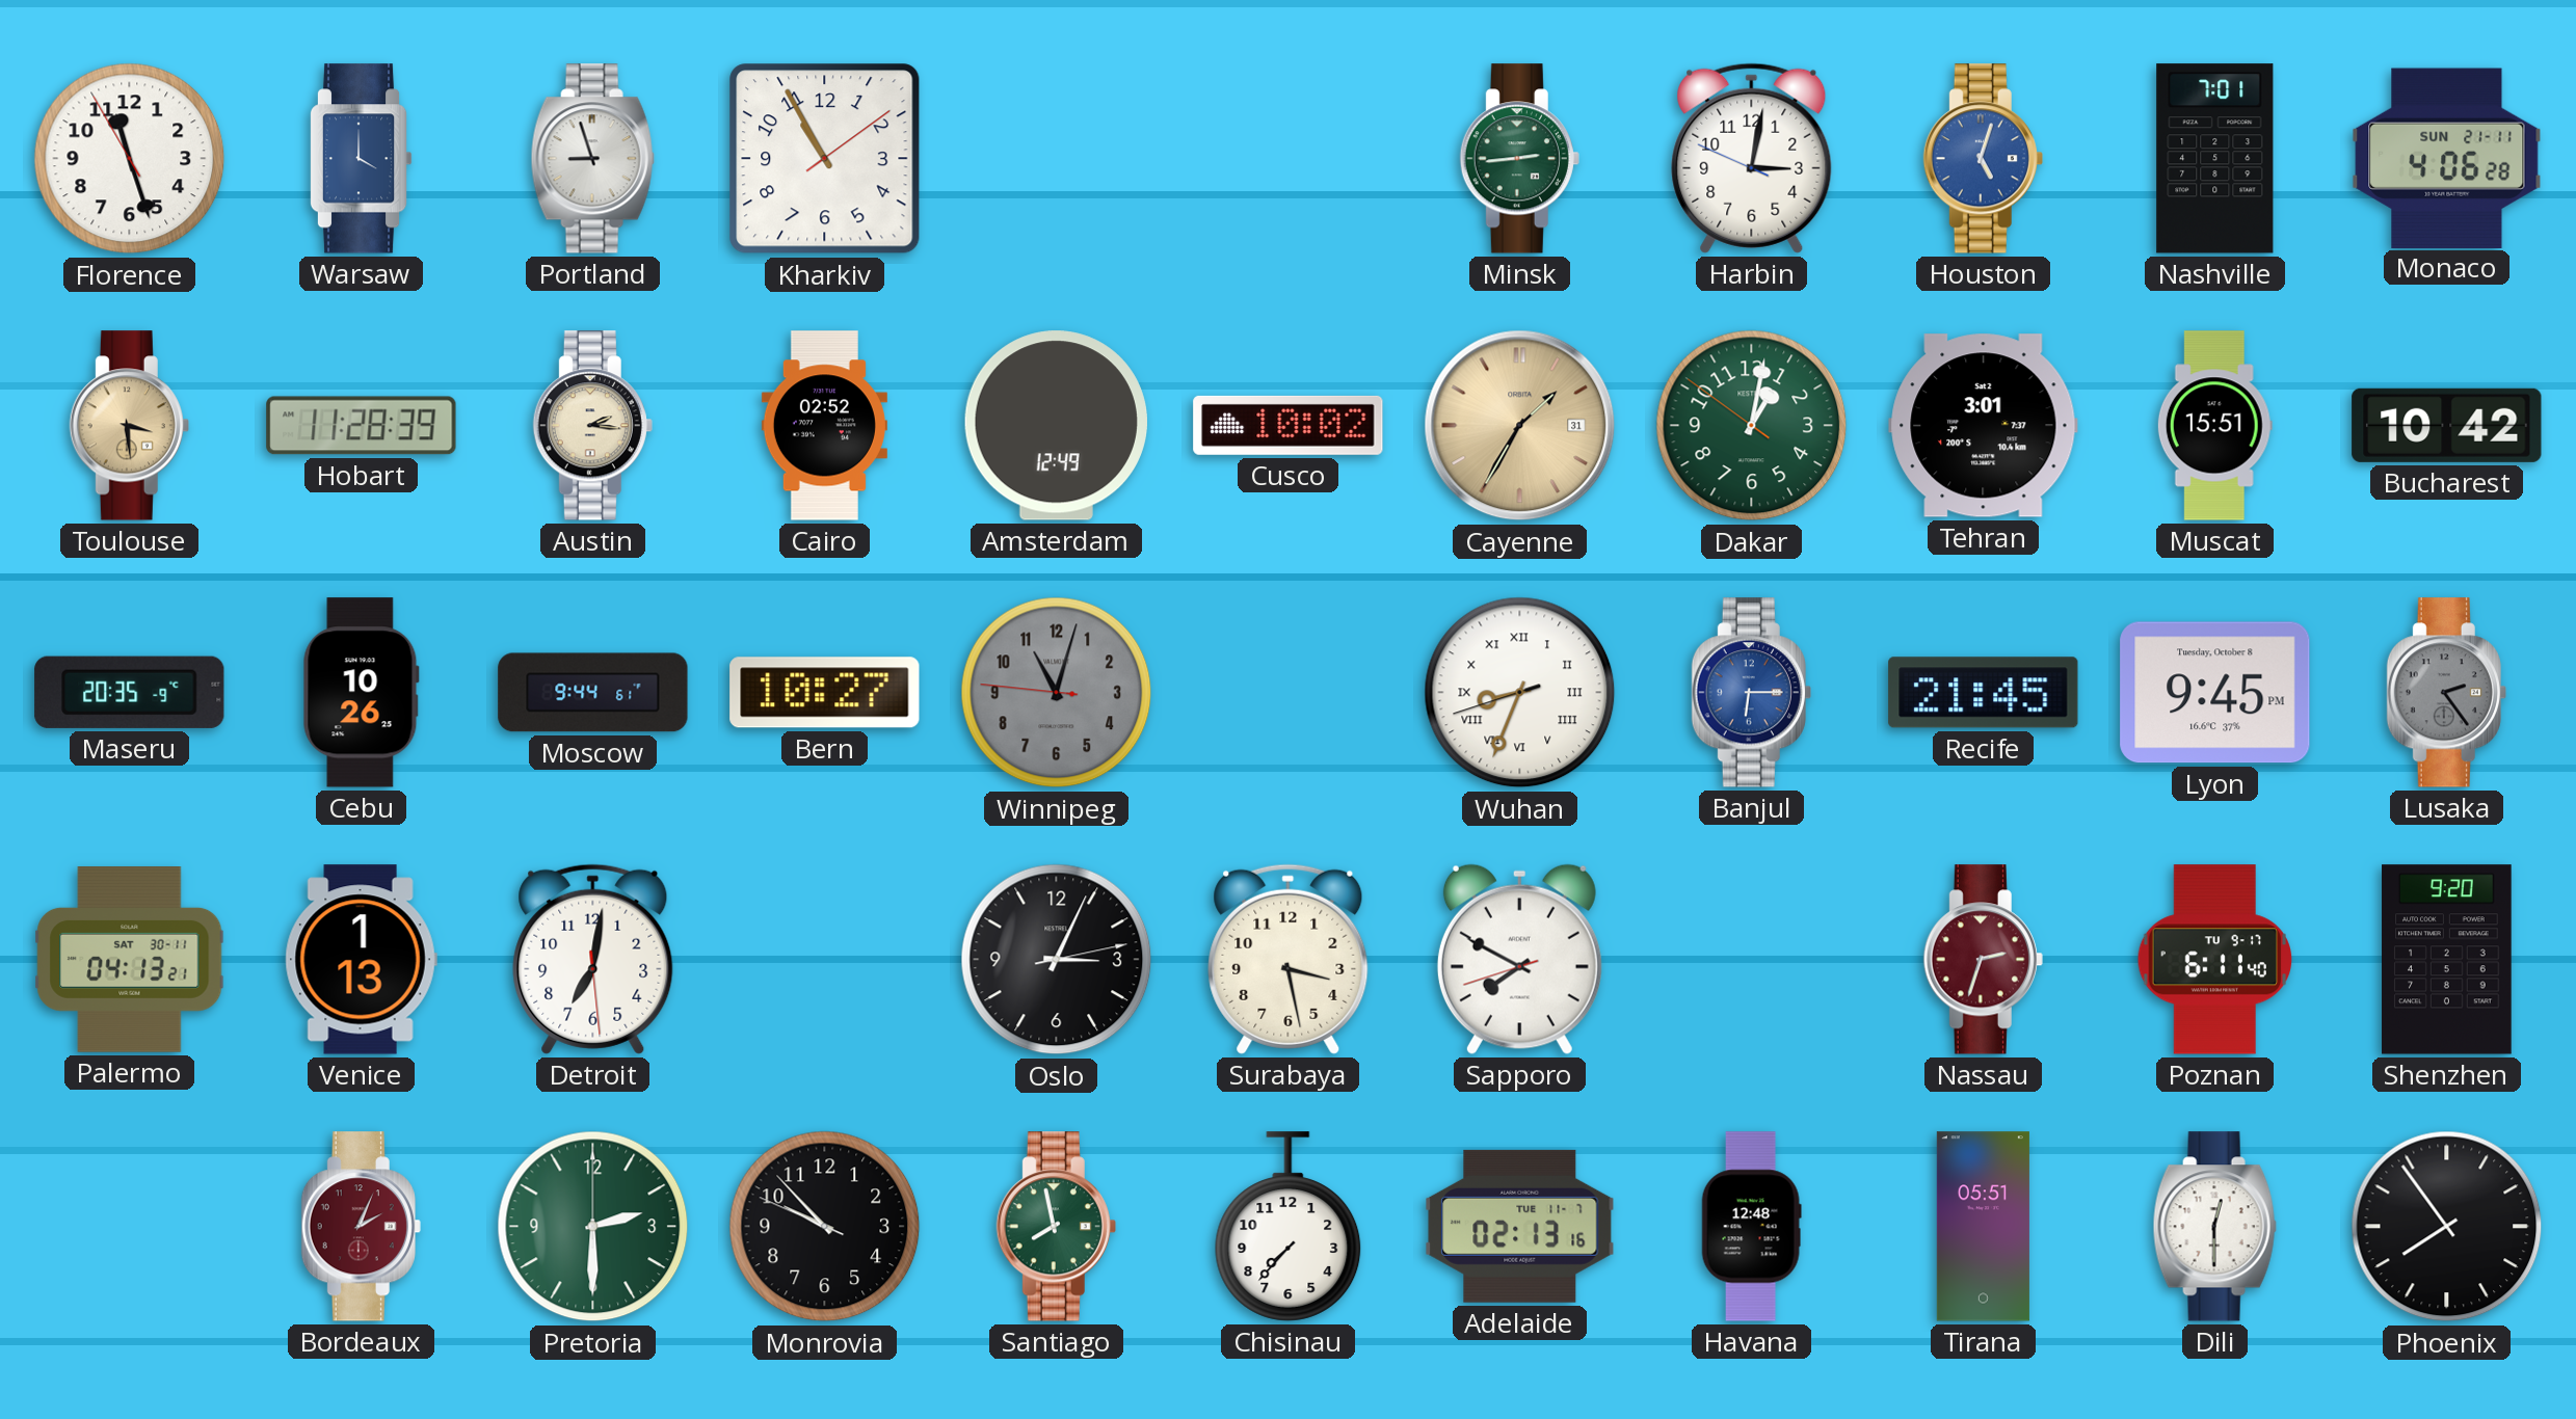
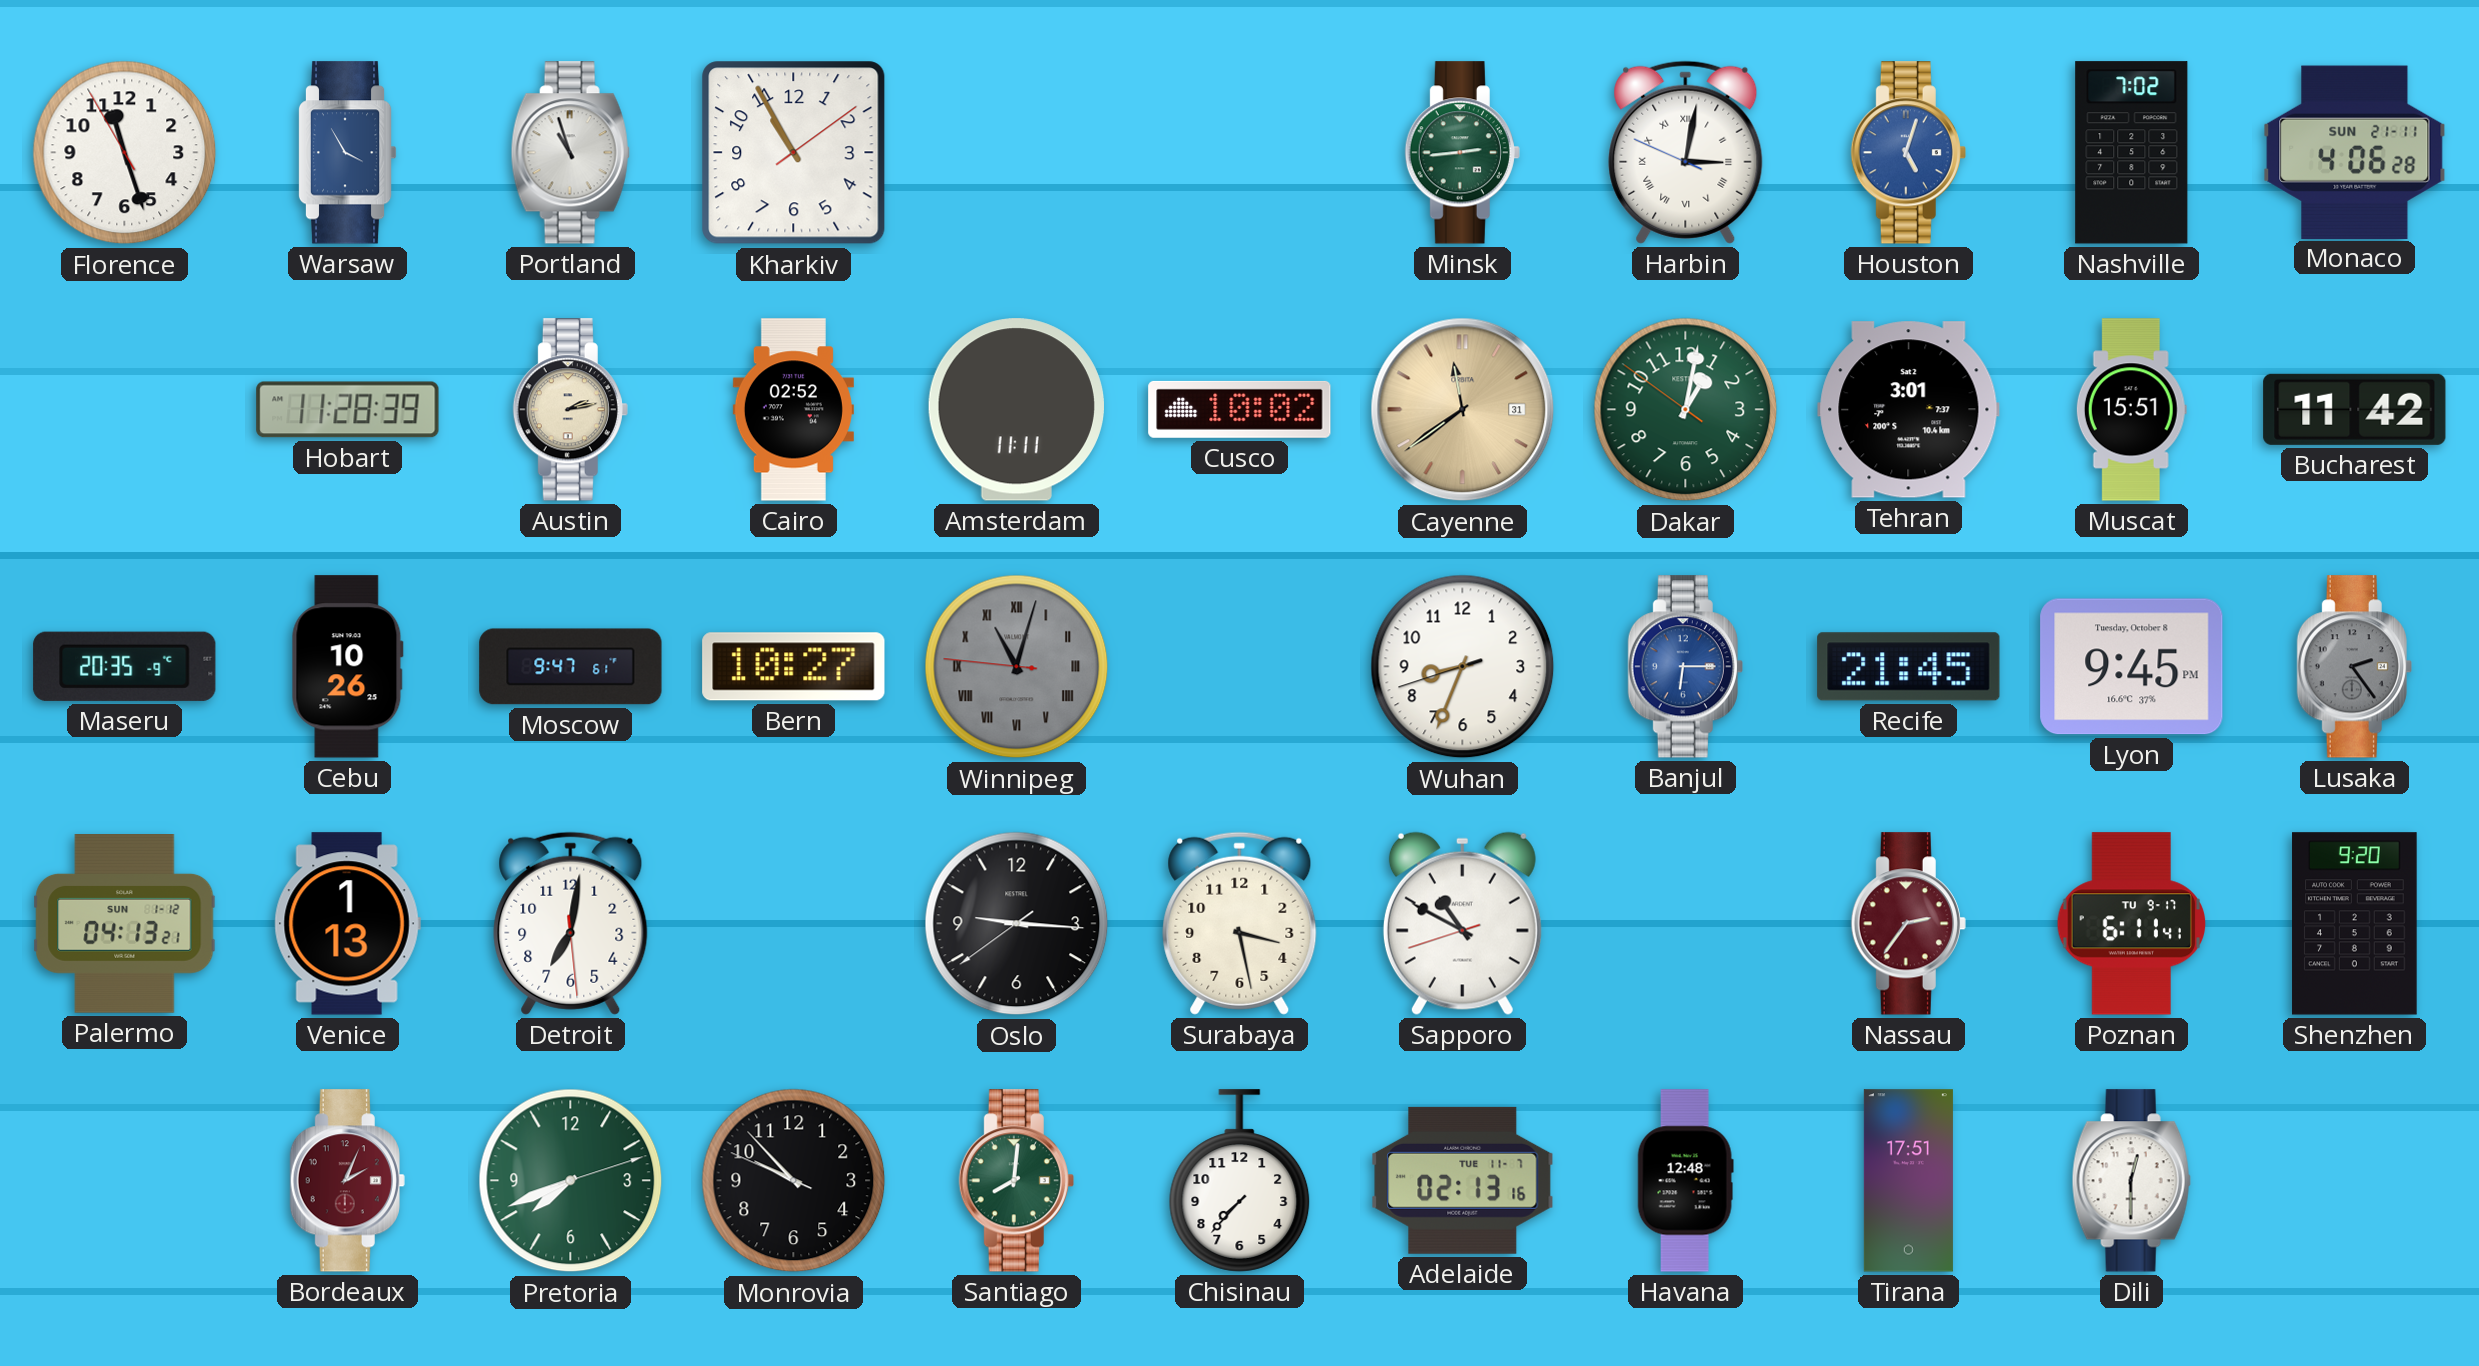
Warsaw: 4:00 -> 3:55
Portland: 8:57 -> 10:57
Harbin numerals: Arabic -> Roman
Nashville: 7:01 -> 7:02
Toulouse: 3:29 -> none
Austin: 2:16 -> 2:13
Amsterdam: 12:49 -> 11:11
Cayenne: 1:35 -> 11:39
Bucharest: 10:42 -> 11:42
Moscow: 9:44 -> 9:47
Winnipeg numerals: Arabic -> Roman
Wuhan numerals: Roman -> Arabic
Palermo date: SAT 30-11 -> SUN 1-12
Oslo: 3:04 -> 9:15
Sapporo: 7:49 -> 10:49
Nassau: 2:33 -> 2:36
Poznan: 6:11:40 -> 6:11:41
Pretoria: 2:30 -> 7:41
Santiago: 7:58 -> 8:01
Tirana: 05:51 -> 17:51
Phoenix: 7:54 -> none
